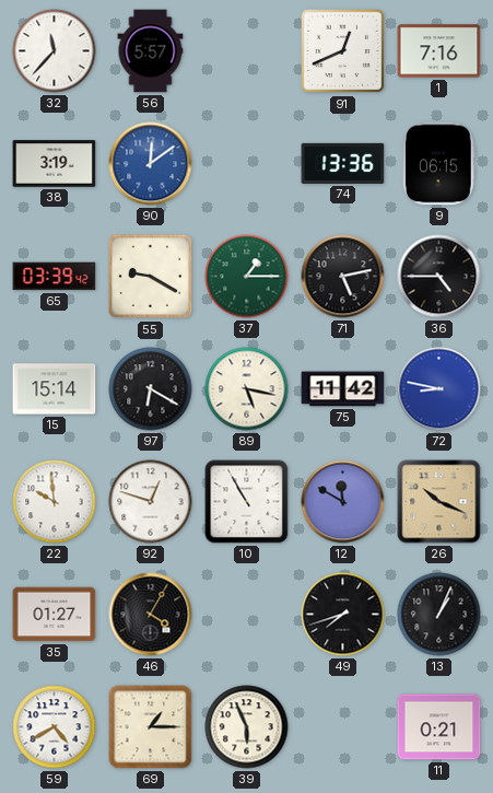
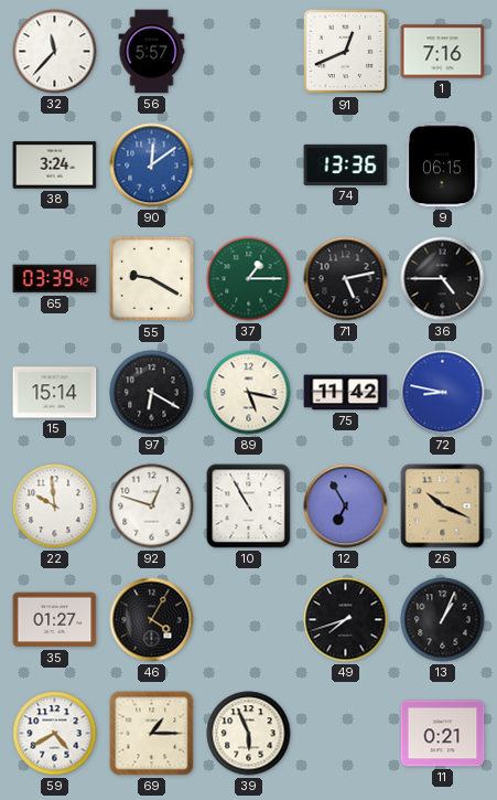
38: 3:19 -> 3:24
12: 11:50 -> 6:55
